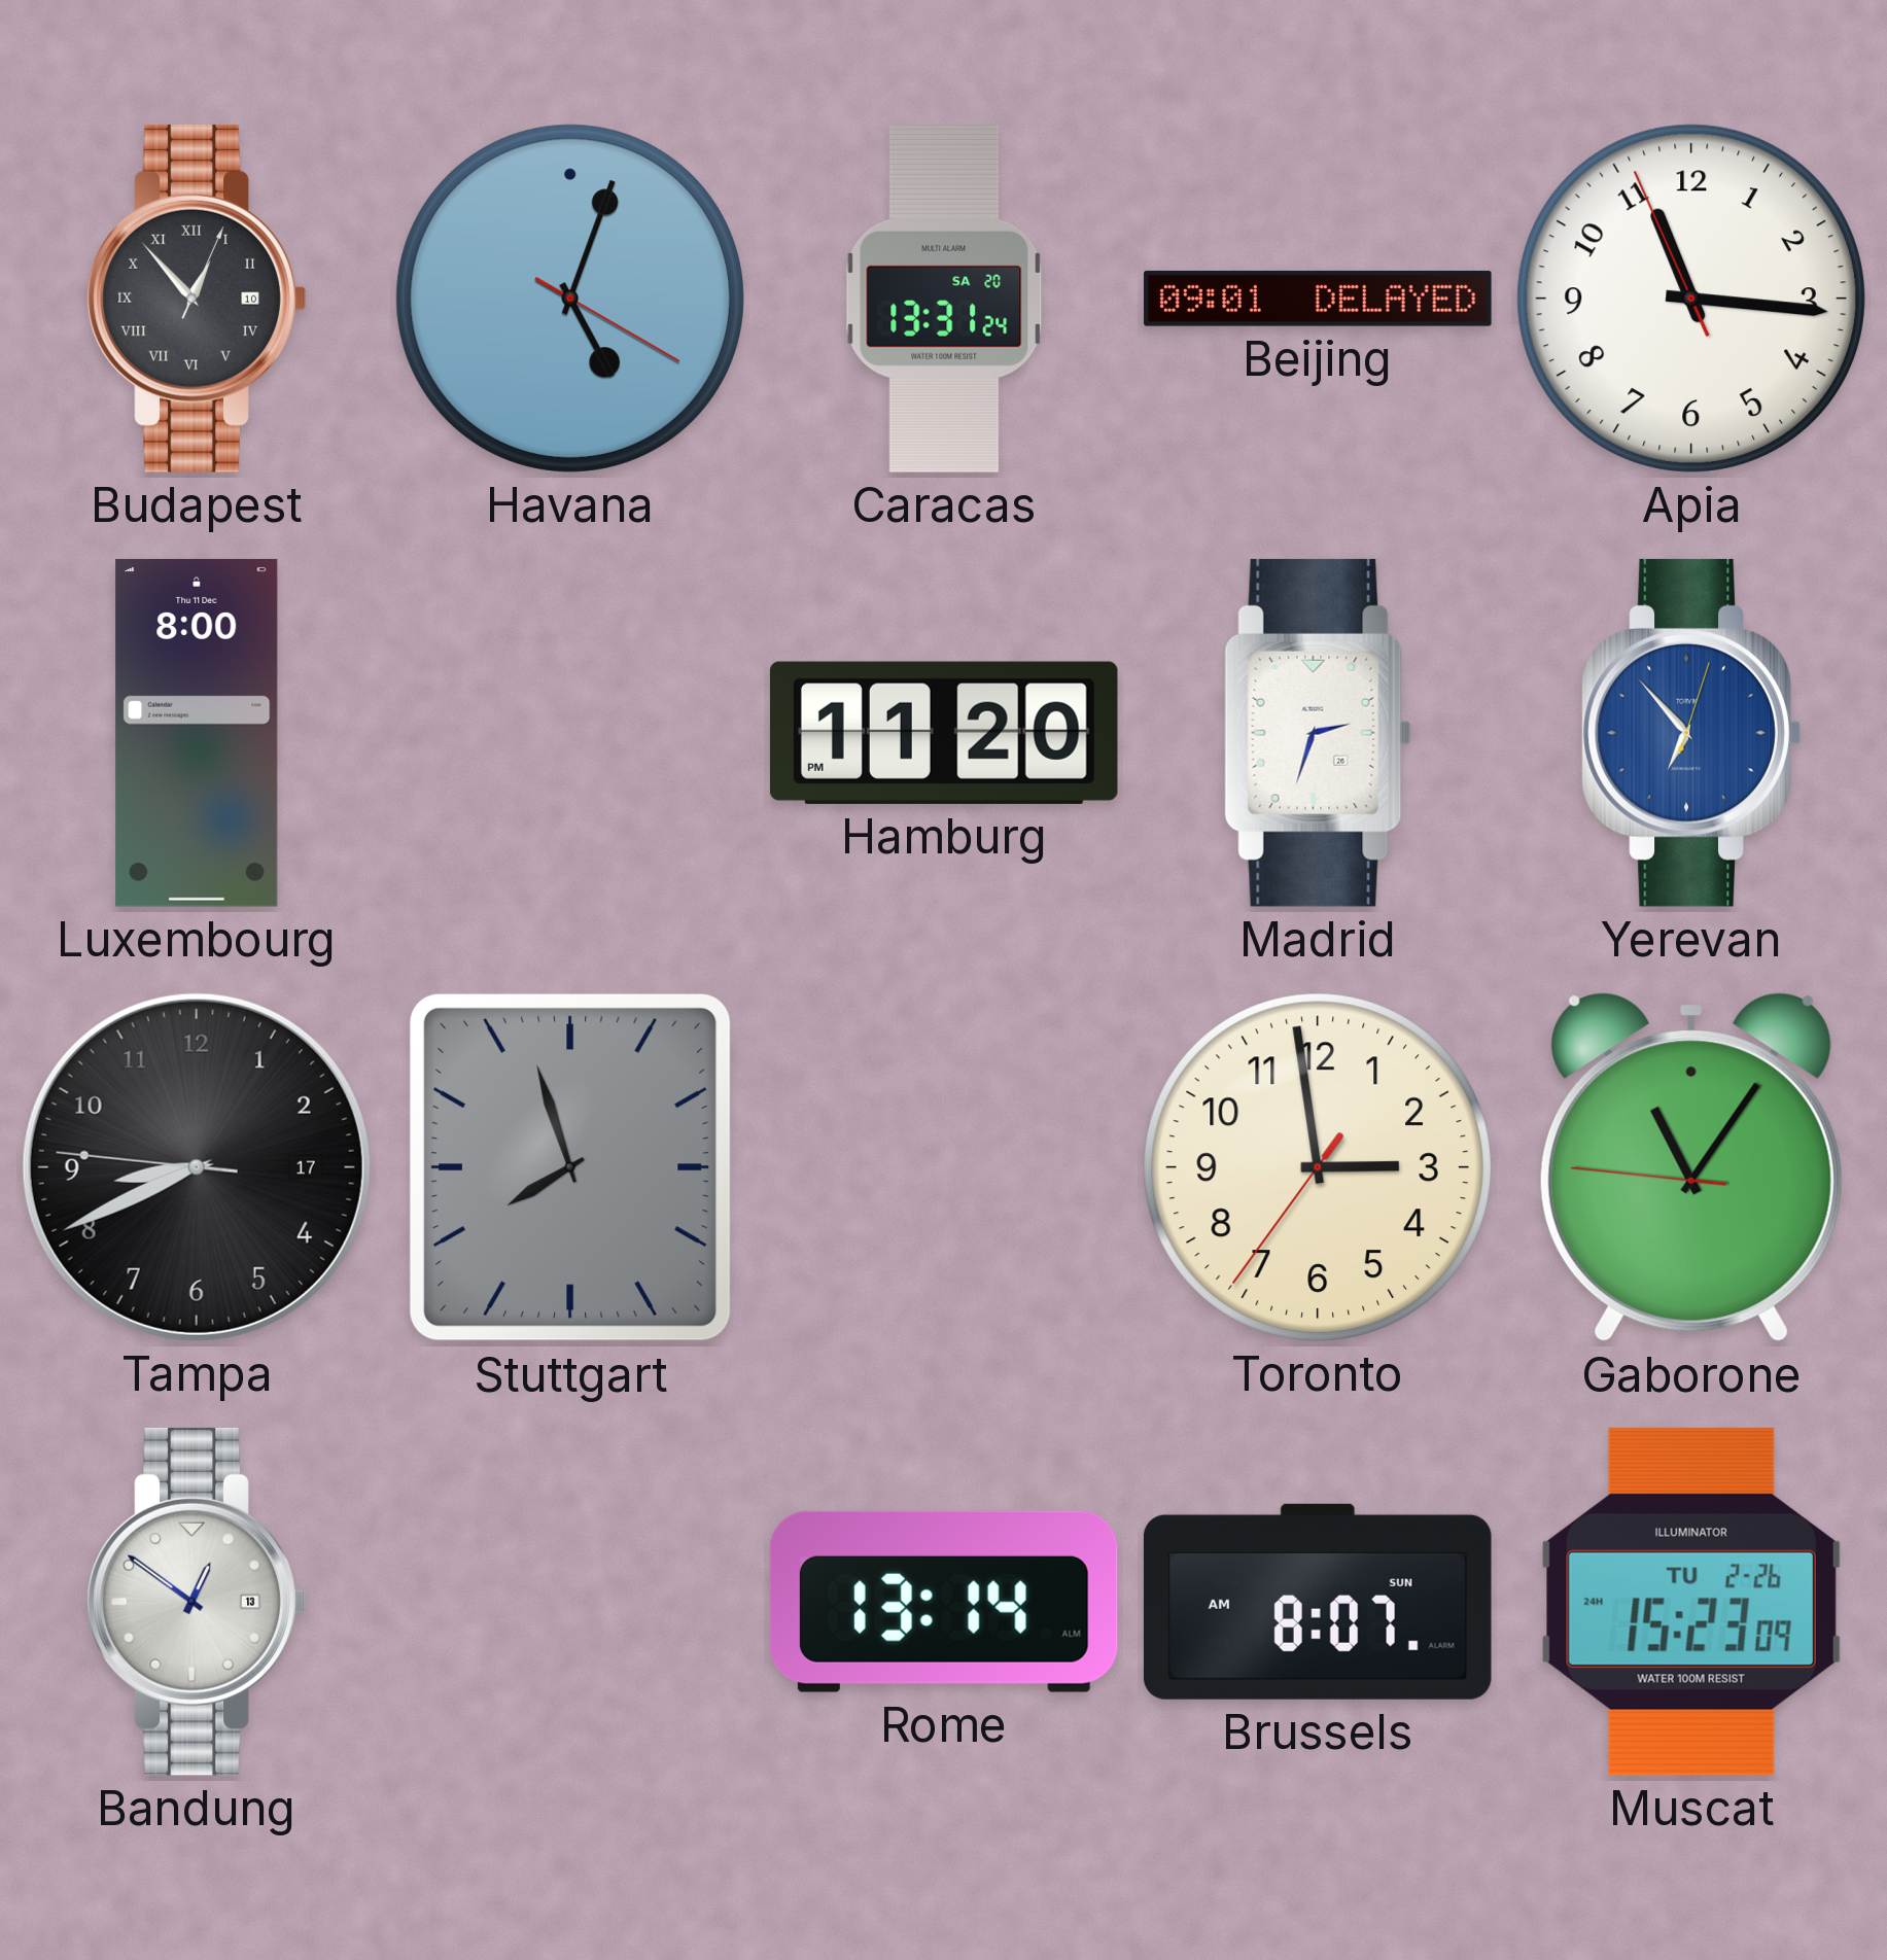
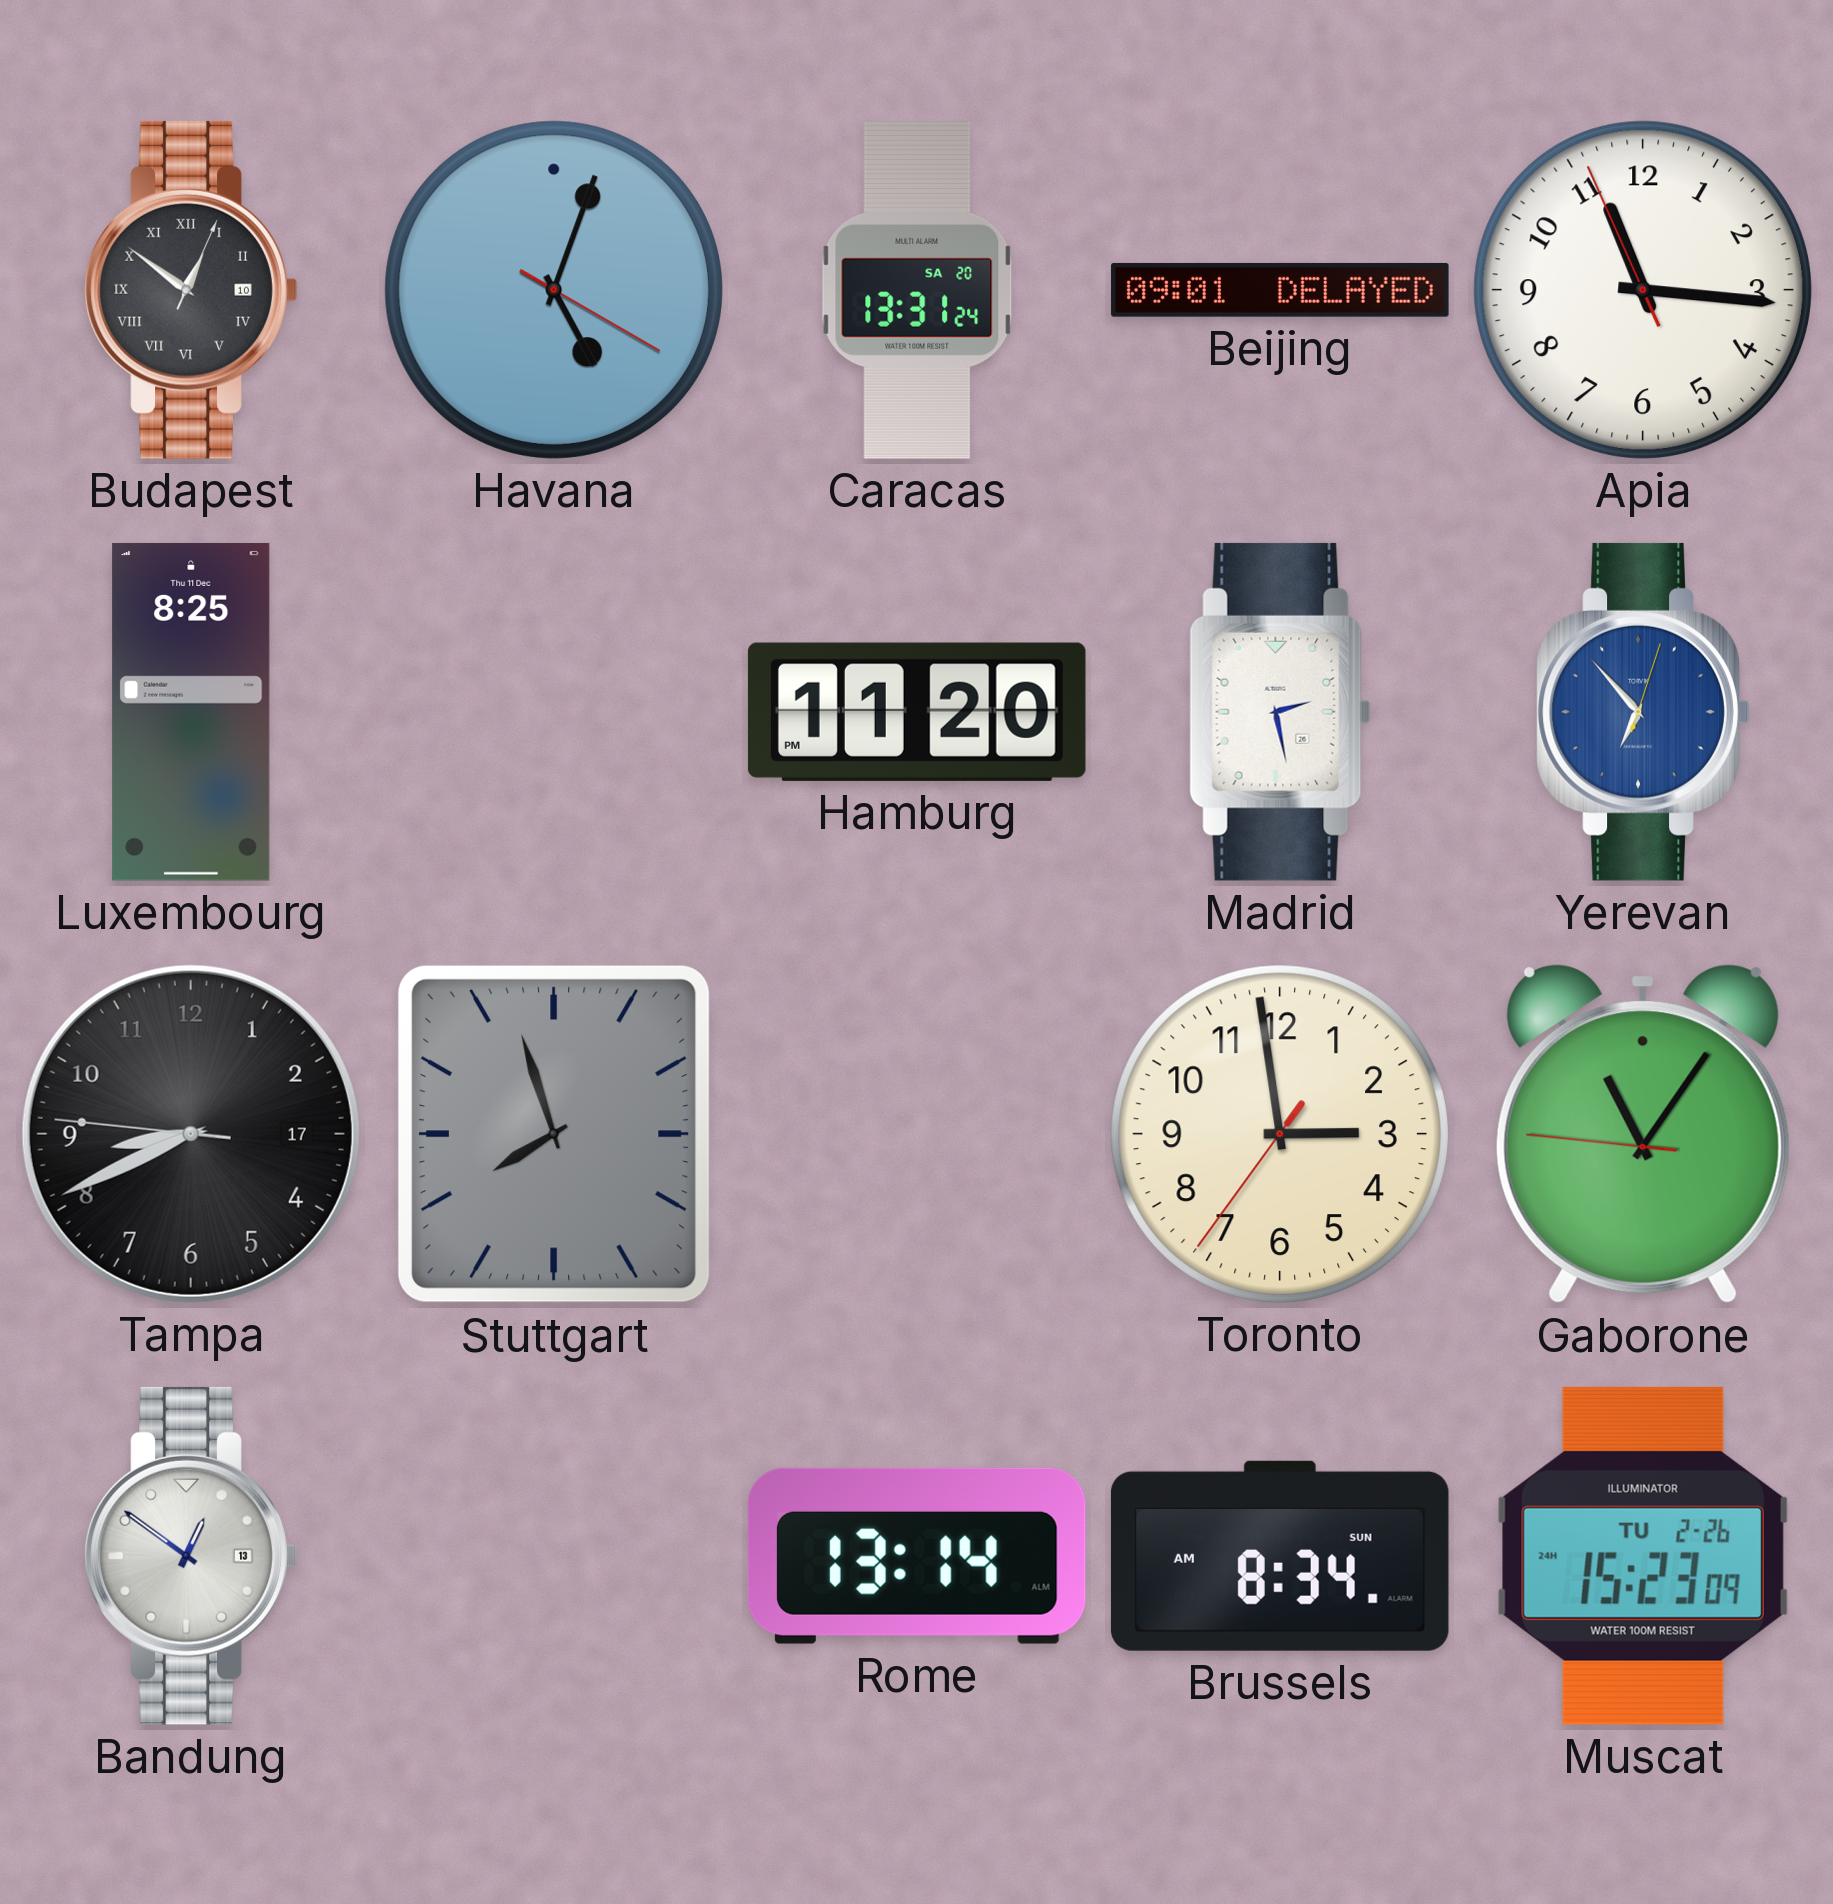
Budapest: 12:53 -> 12:51
Luxembourg: 8:00 -> 8:25
Madrid: 2:33 -> 2:28
Brussels: 8:07 -> 8:34
